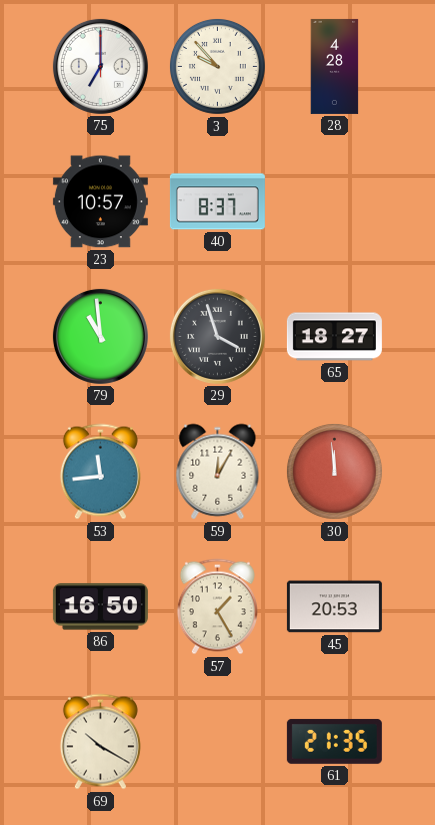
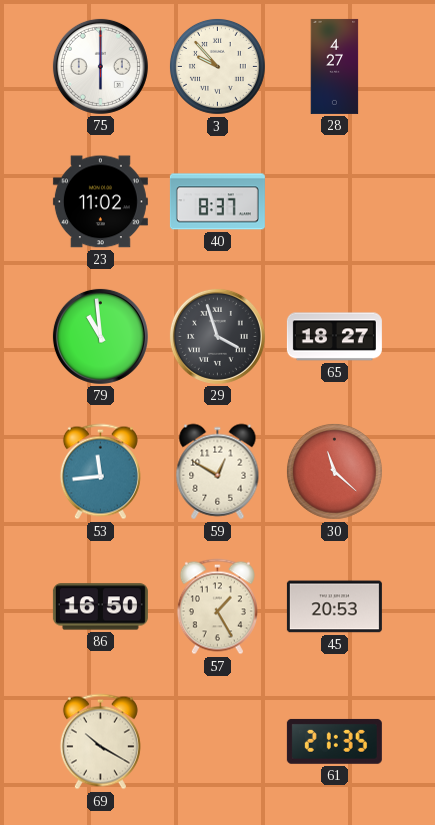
75: 7:00 -> 6:00
28: 4:28 -> 4:27
23: 10:57 -> 11:02
59: 12:05 -> 12:50
30: 11:59 -> 11:22
